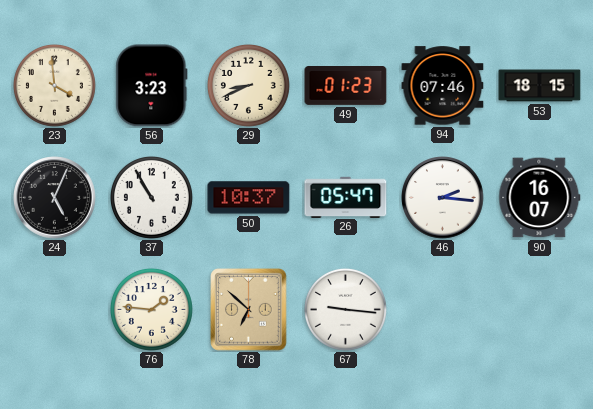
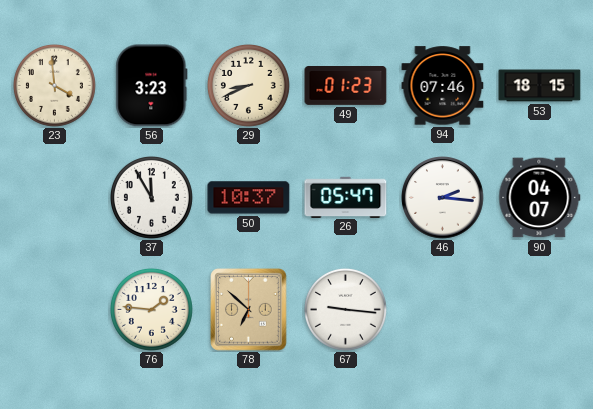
24: 5:04 -> none
37: 10:55 -> 11:55
90: 16:07 -> 04:07
